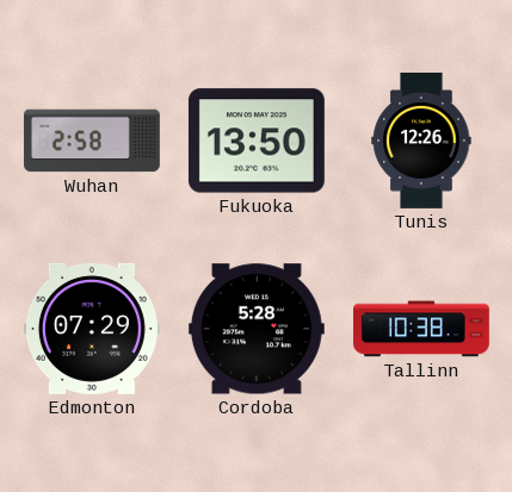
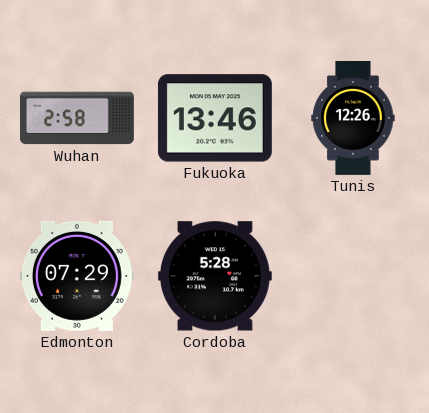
Fukuoka: 13:50 -> 13:46
Tallinn: 10:38 -> none
